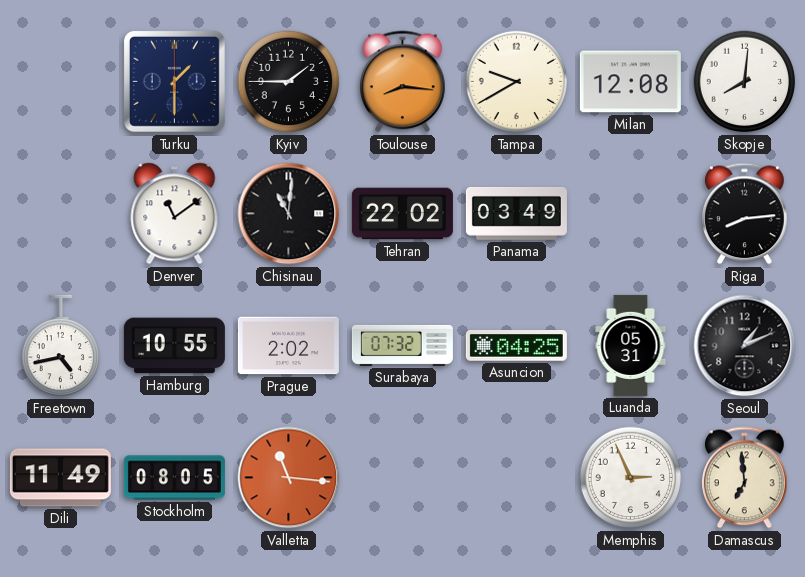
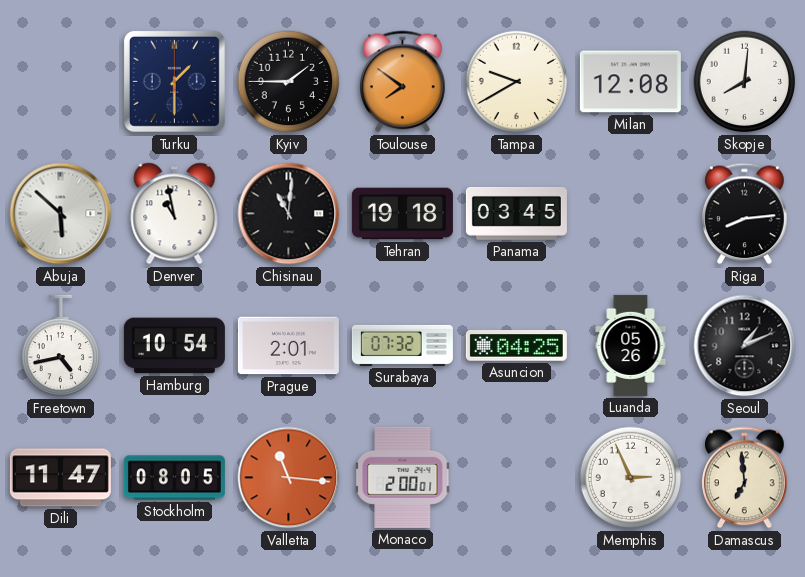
Toulouse: 8:16 -> 7:51
Abuja: none -> 5:52
Denver: 11:09 -> 10:58
Tehran: 22:02 -> 19:18
Panama: 03:49 -> 03:45
Hamburg: 10:55 -> 10:54
Prague: 2:02 -> 2:01
Luanda: 05:31 -> 05:26
Dili: 11:49 -> 11:47
Monaco: none -> 2:00
